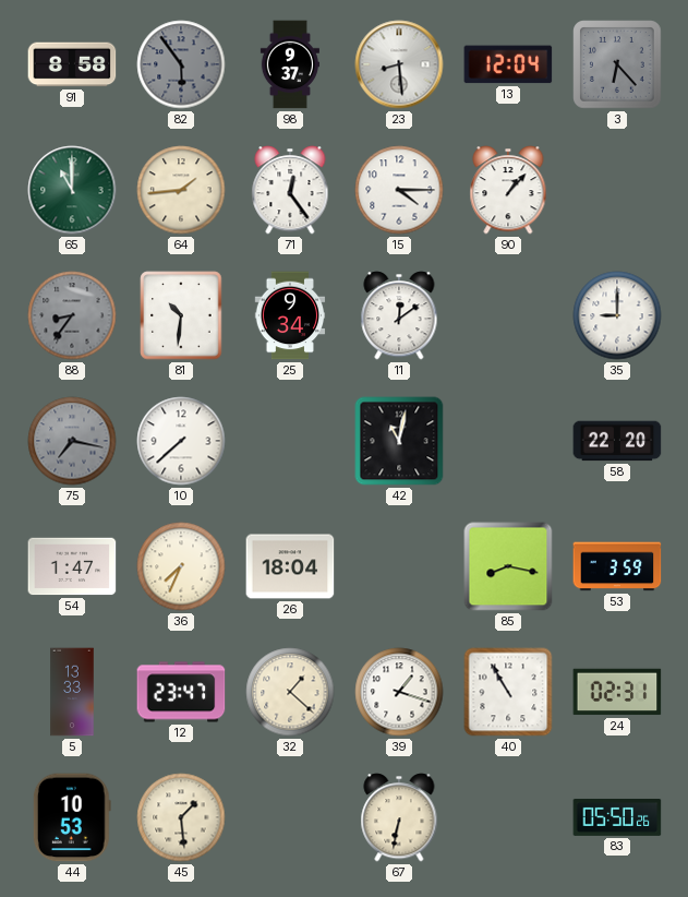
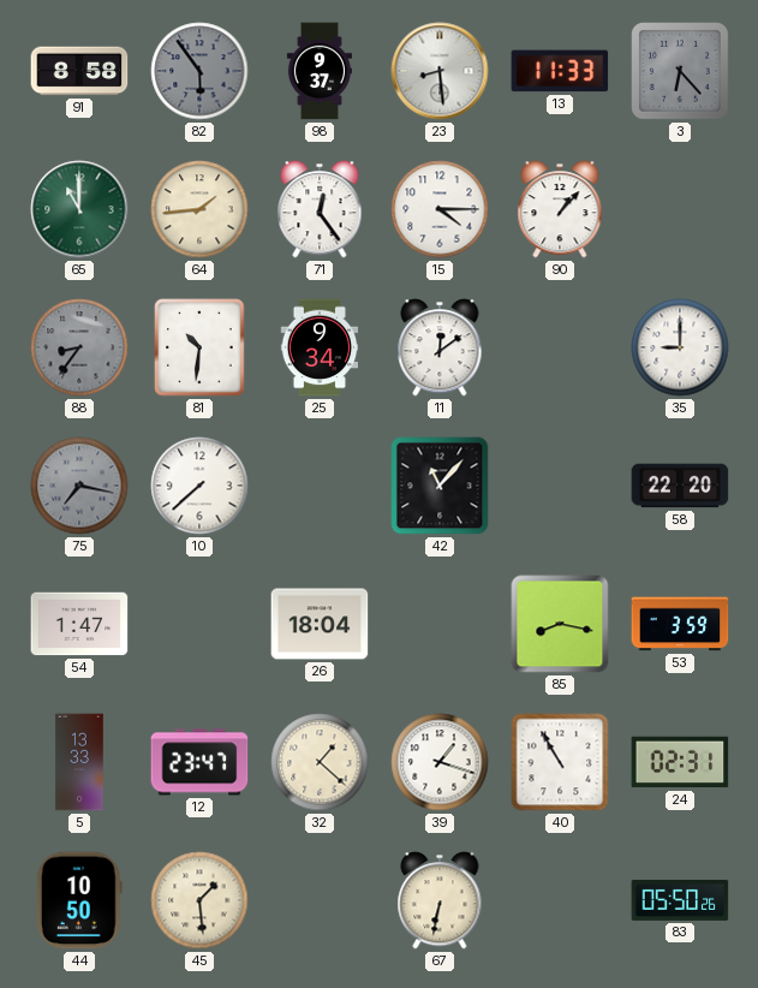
13: 12:04 -> 11:33
42: 11:02 -> 11:07
36: 7:34 -> none
44: 10:53 -> 10:50
